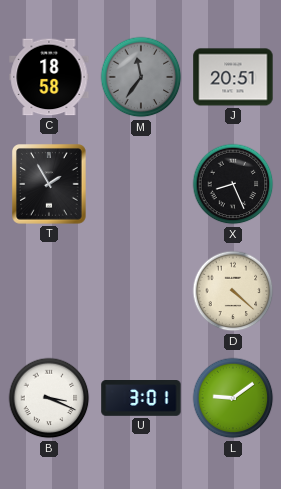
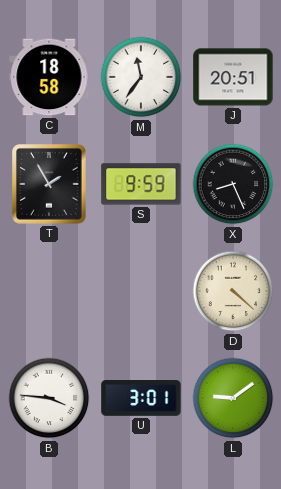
M dial: grey -> white
S: none -> 9:59
B: 3:19 -> 3:46
